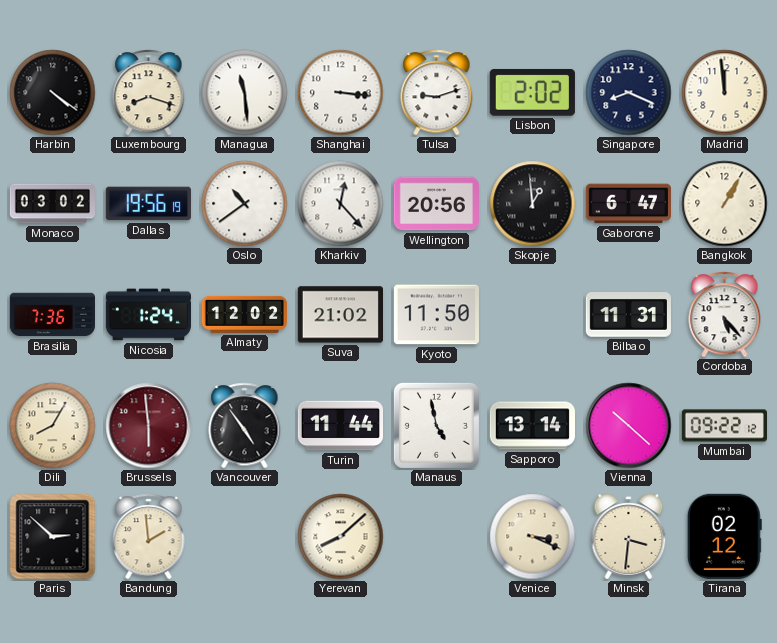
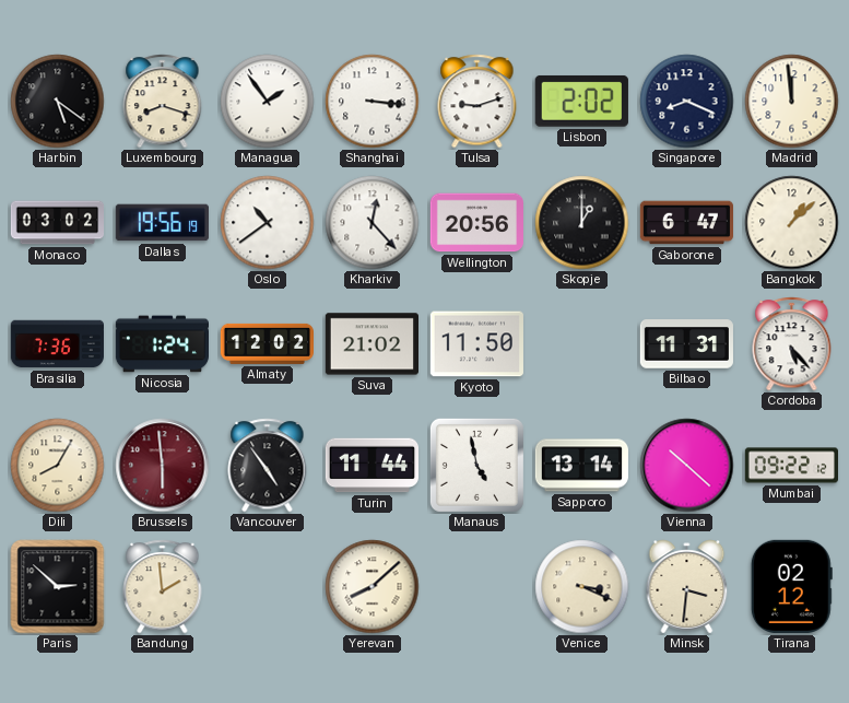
Harbin: 4:21 -> 5:21
Managua: 11:29 -> 1:54
Skopje: 12:59 -> 1:00
Bangkok: 1:05 -> 1:08
